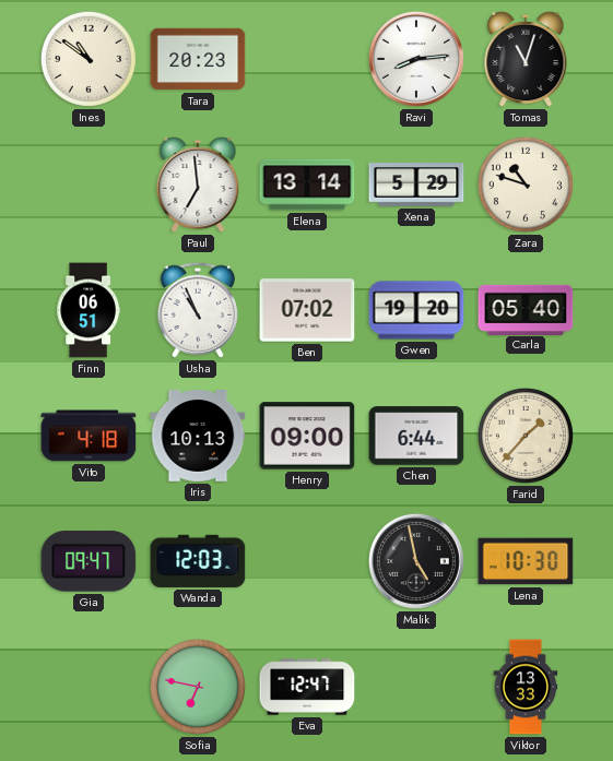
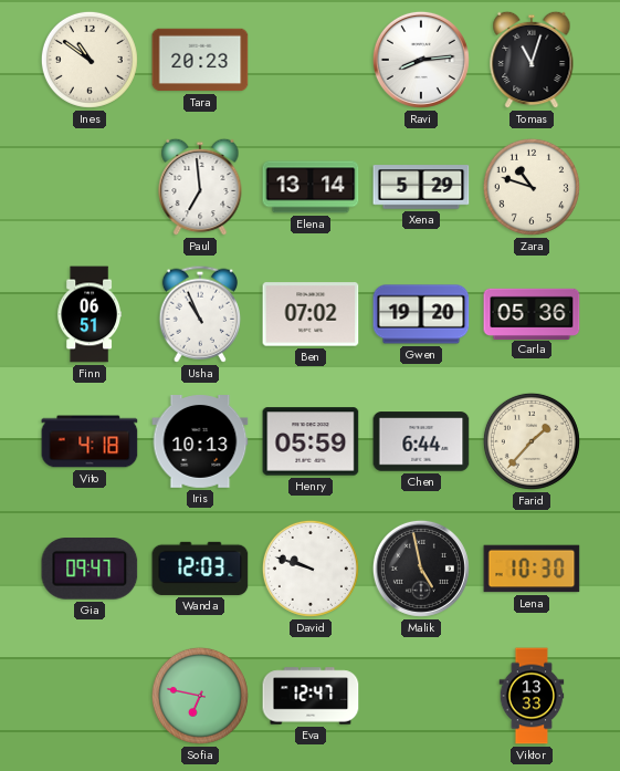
Carla: 05:40 -> 05:36
Henry: 09:00 -> 05:59
David: none -> 9:48
